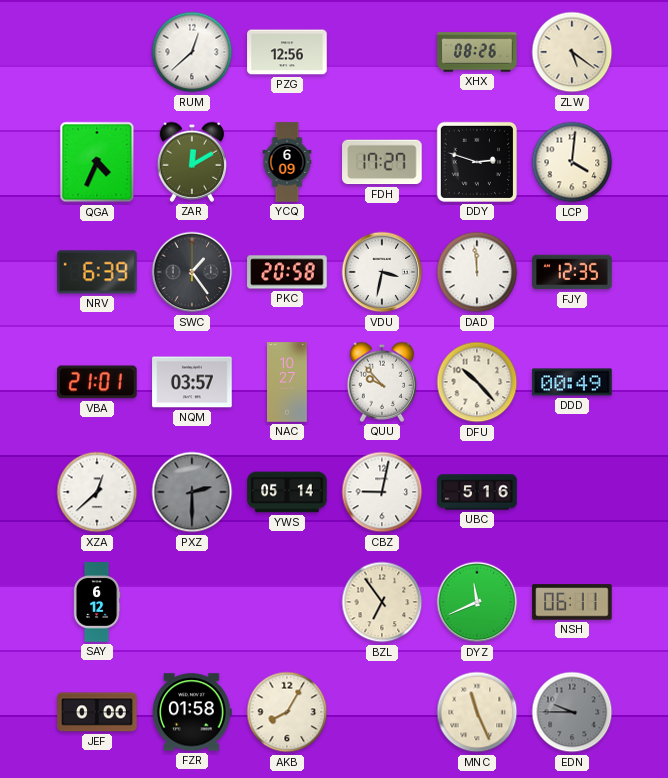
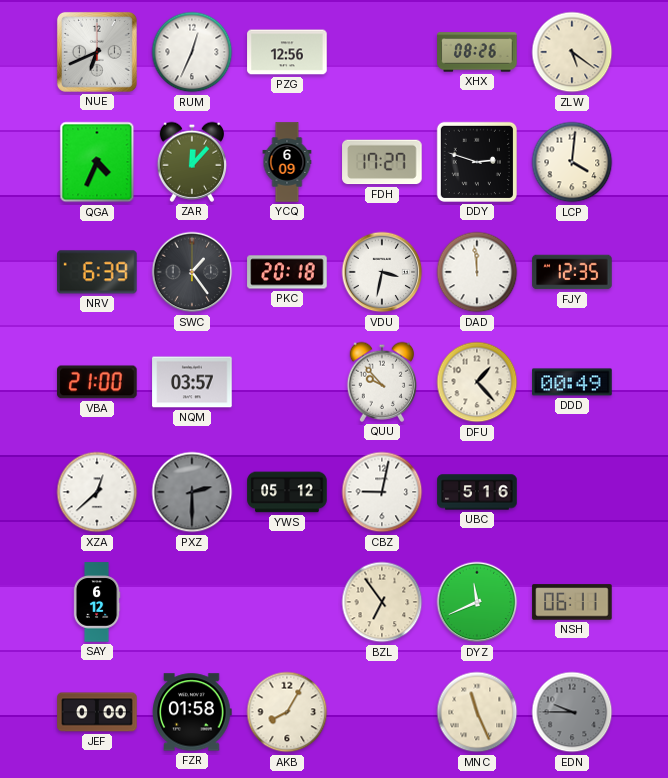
NUE: none -> 6:41
RUM: 12:38 -> 12:34
ZAR: 12:10 -> 12:07
PKC: 20:58 -> 20:18
VBA: 21:01 -> 21:00
NAC: 10:27 -> none
DFU: 10:23 -> 1:23
YWS: 05:14 -> 05:12
